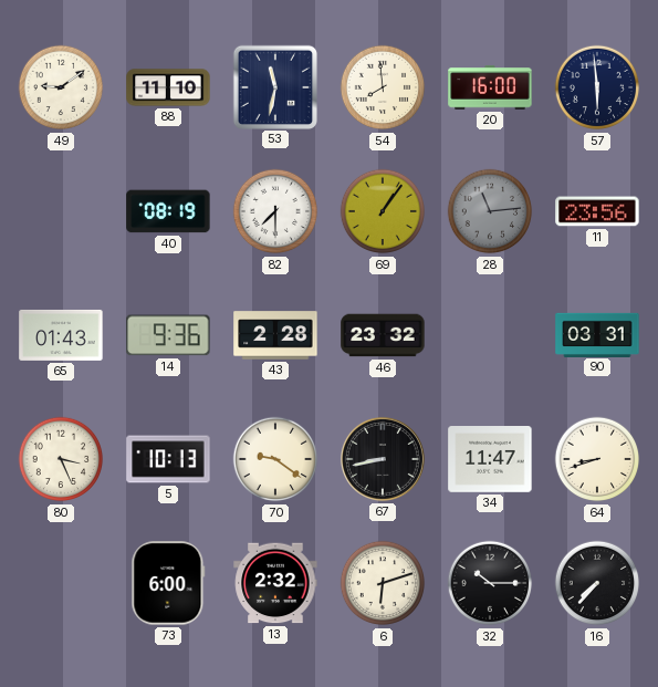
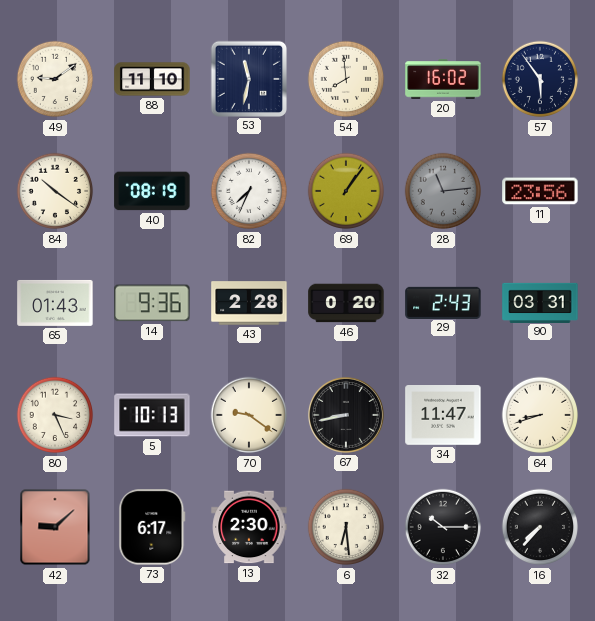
20: 16:00 -> 16:02
57: 5:59 -> 5:54
84: none -> 10:21
82: 7:30 -> 7:34
46: 23:32 -> 0:20
29: none -> 2:43
42: none -> 9:08
73: 6:00 -> 6:17
13: 2:32 -> 2:30
6: 6:12 -> 6:29
